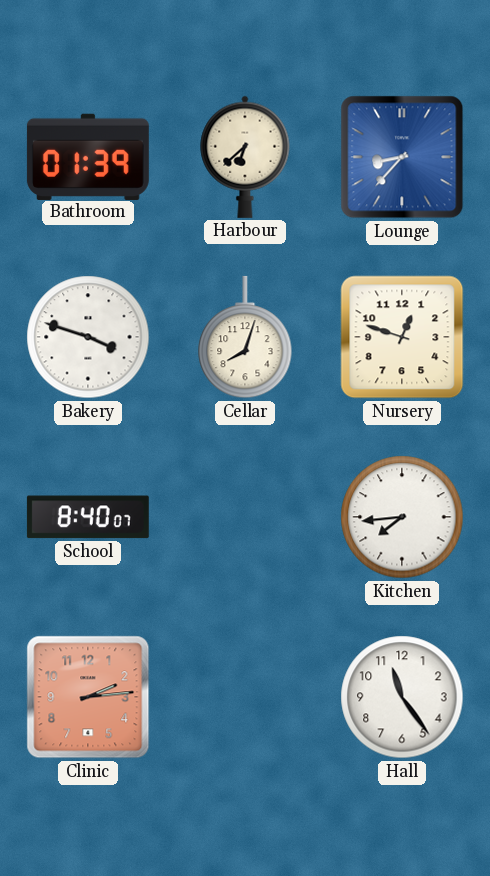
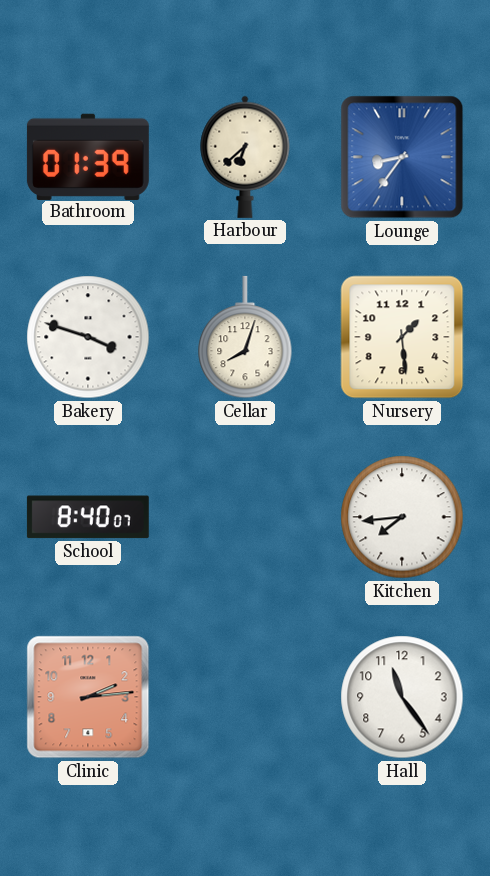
Lounge: 8:37 -> 8:36
Nursery: 12:48 -> 1:29
